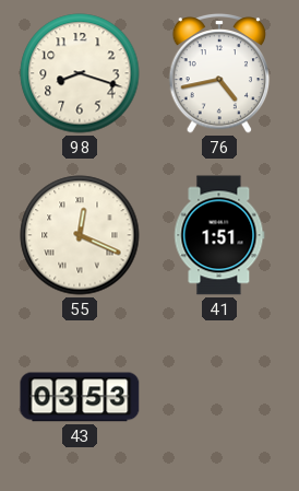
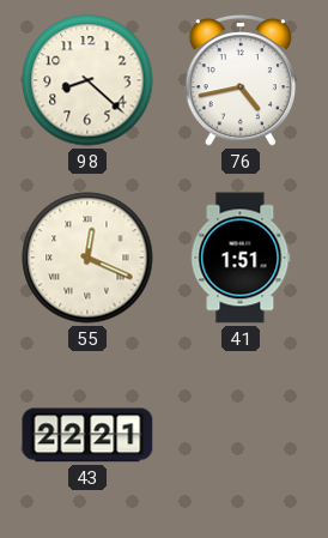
98: 8:18 -> 8:22
43: 03:53 -> 22:21
